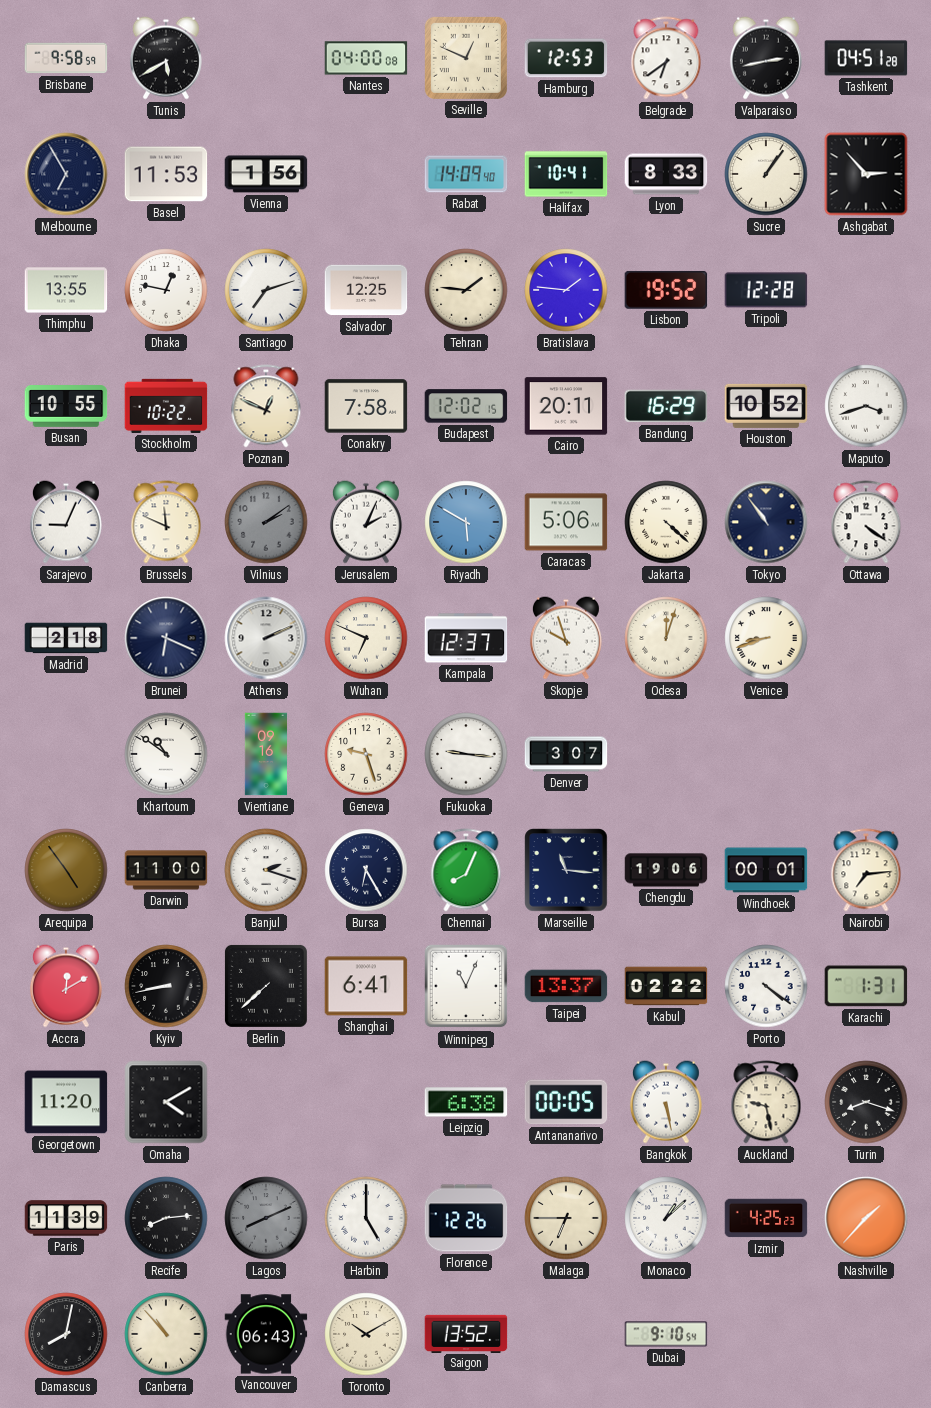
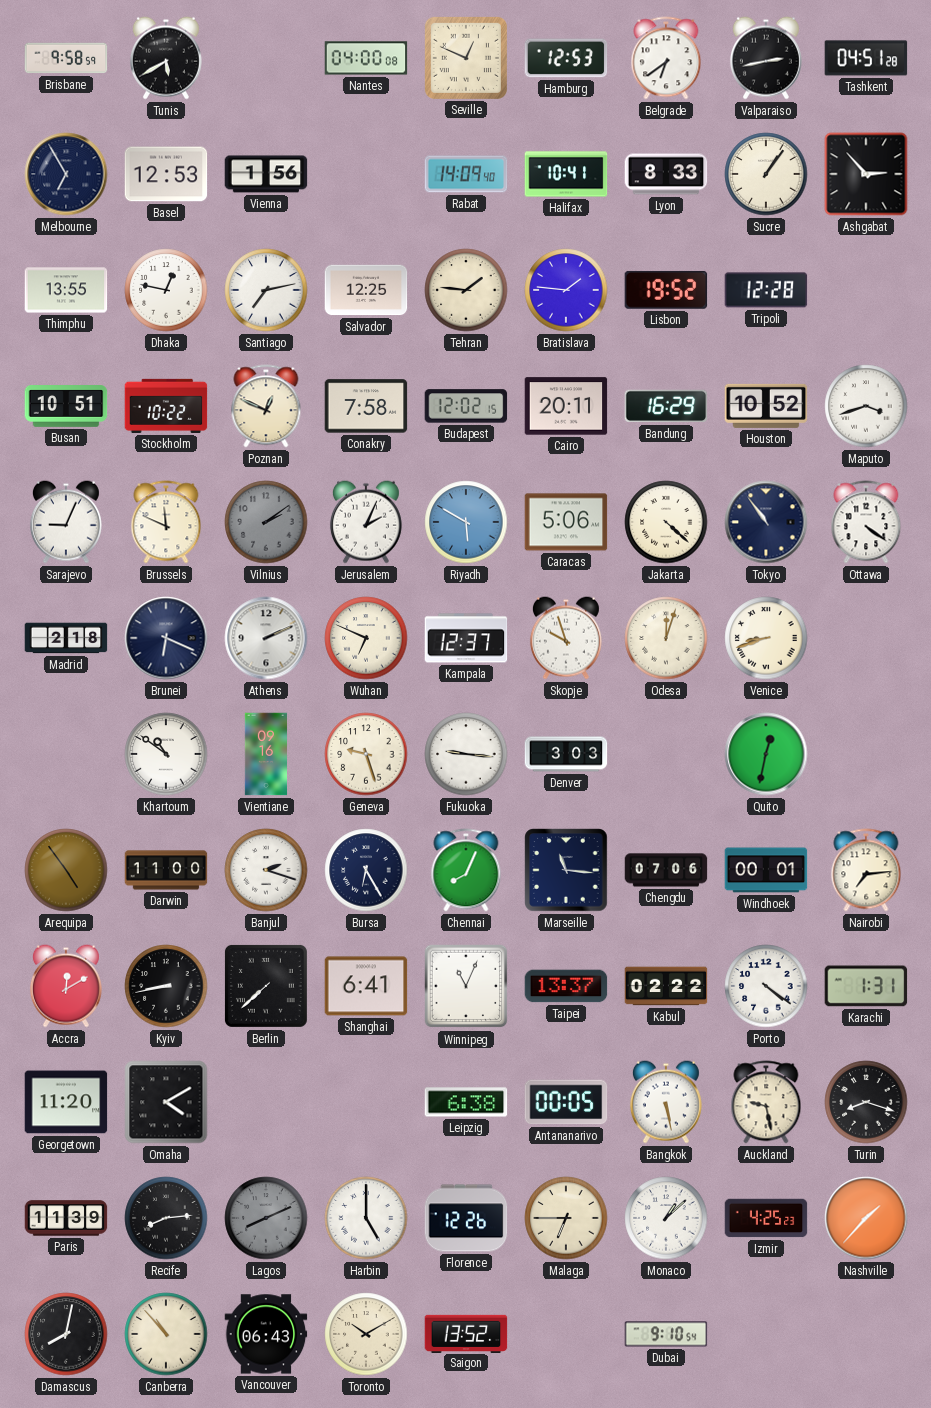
Basel: 11:53 -> 12:53
Santiago: 7:12 -> 7:13
Busan: 10:55 -> 10:51
Denver: 3:07 -> 3:03
Quito: none -> 12:32
Chengdu: 19:06 -> 07:06
